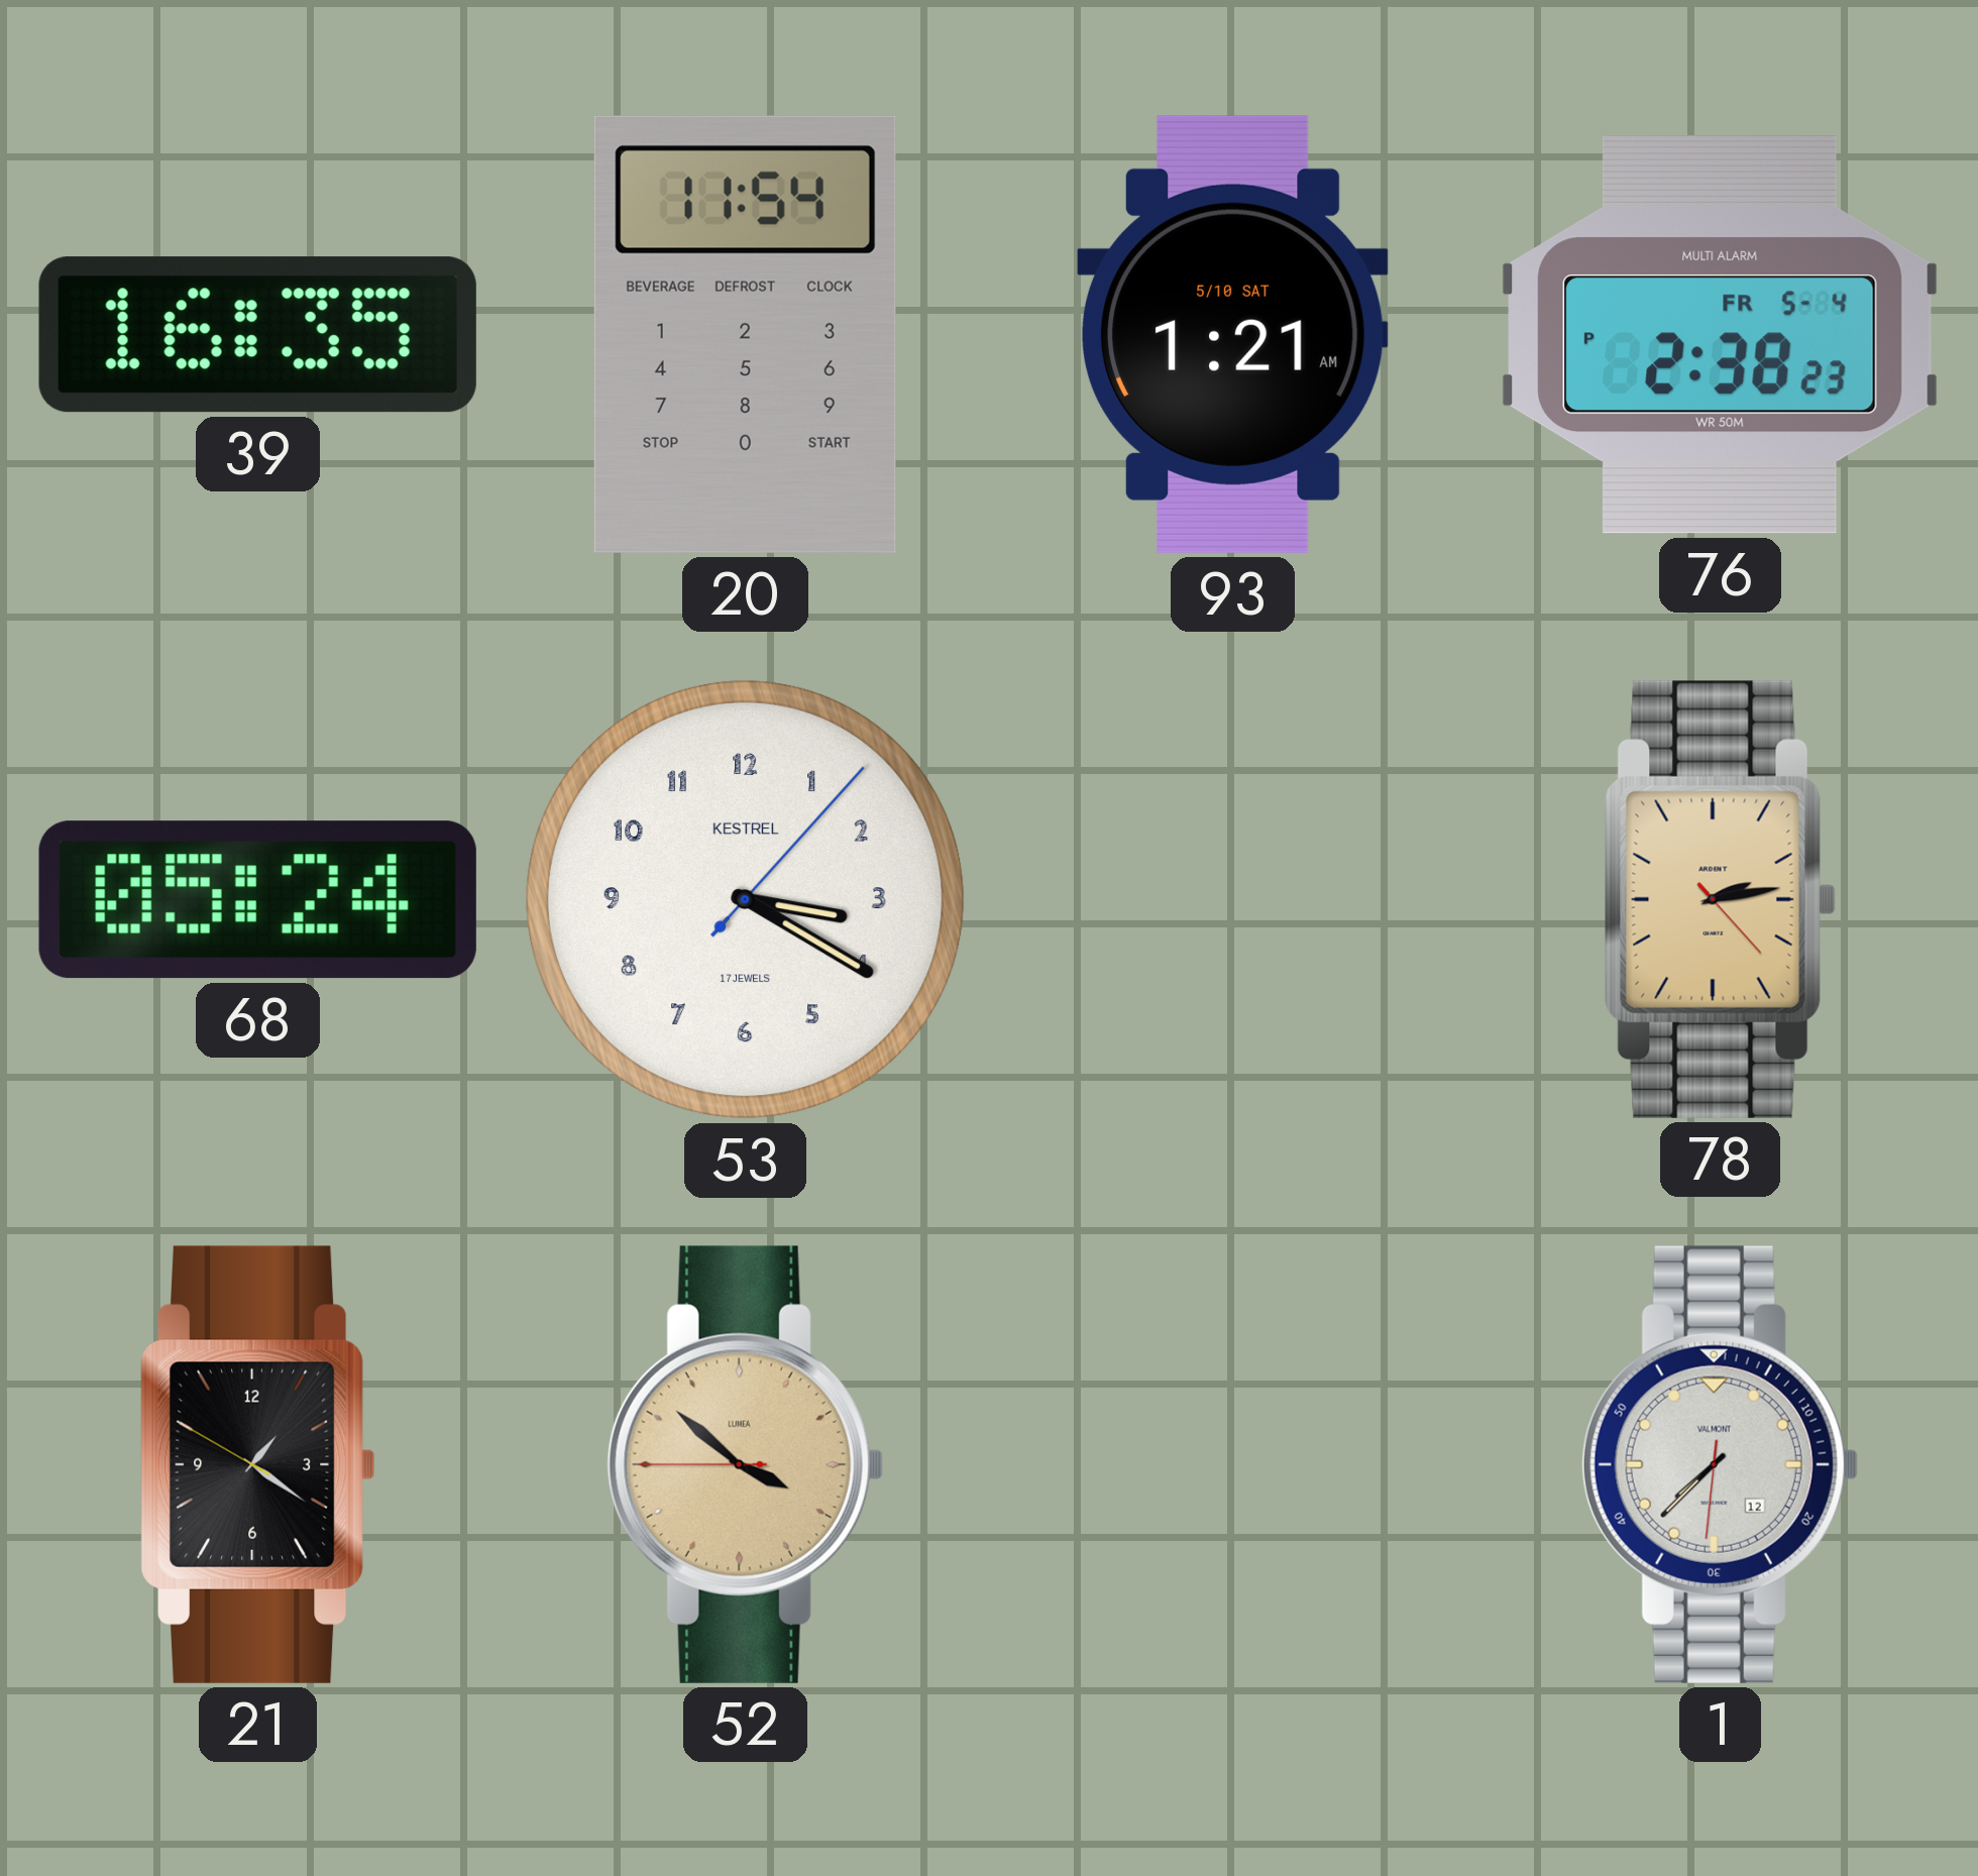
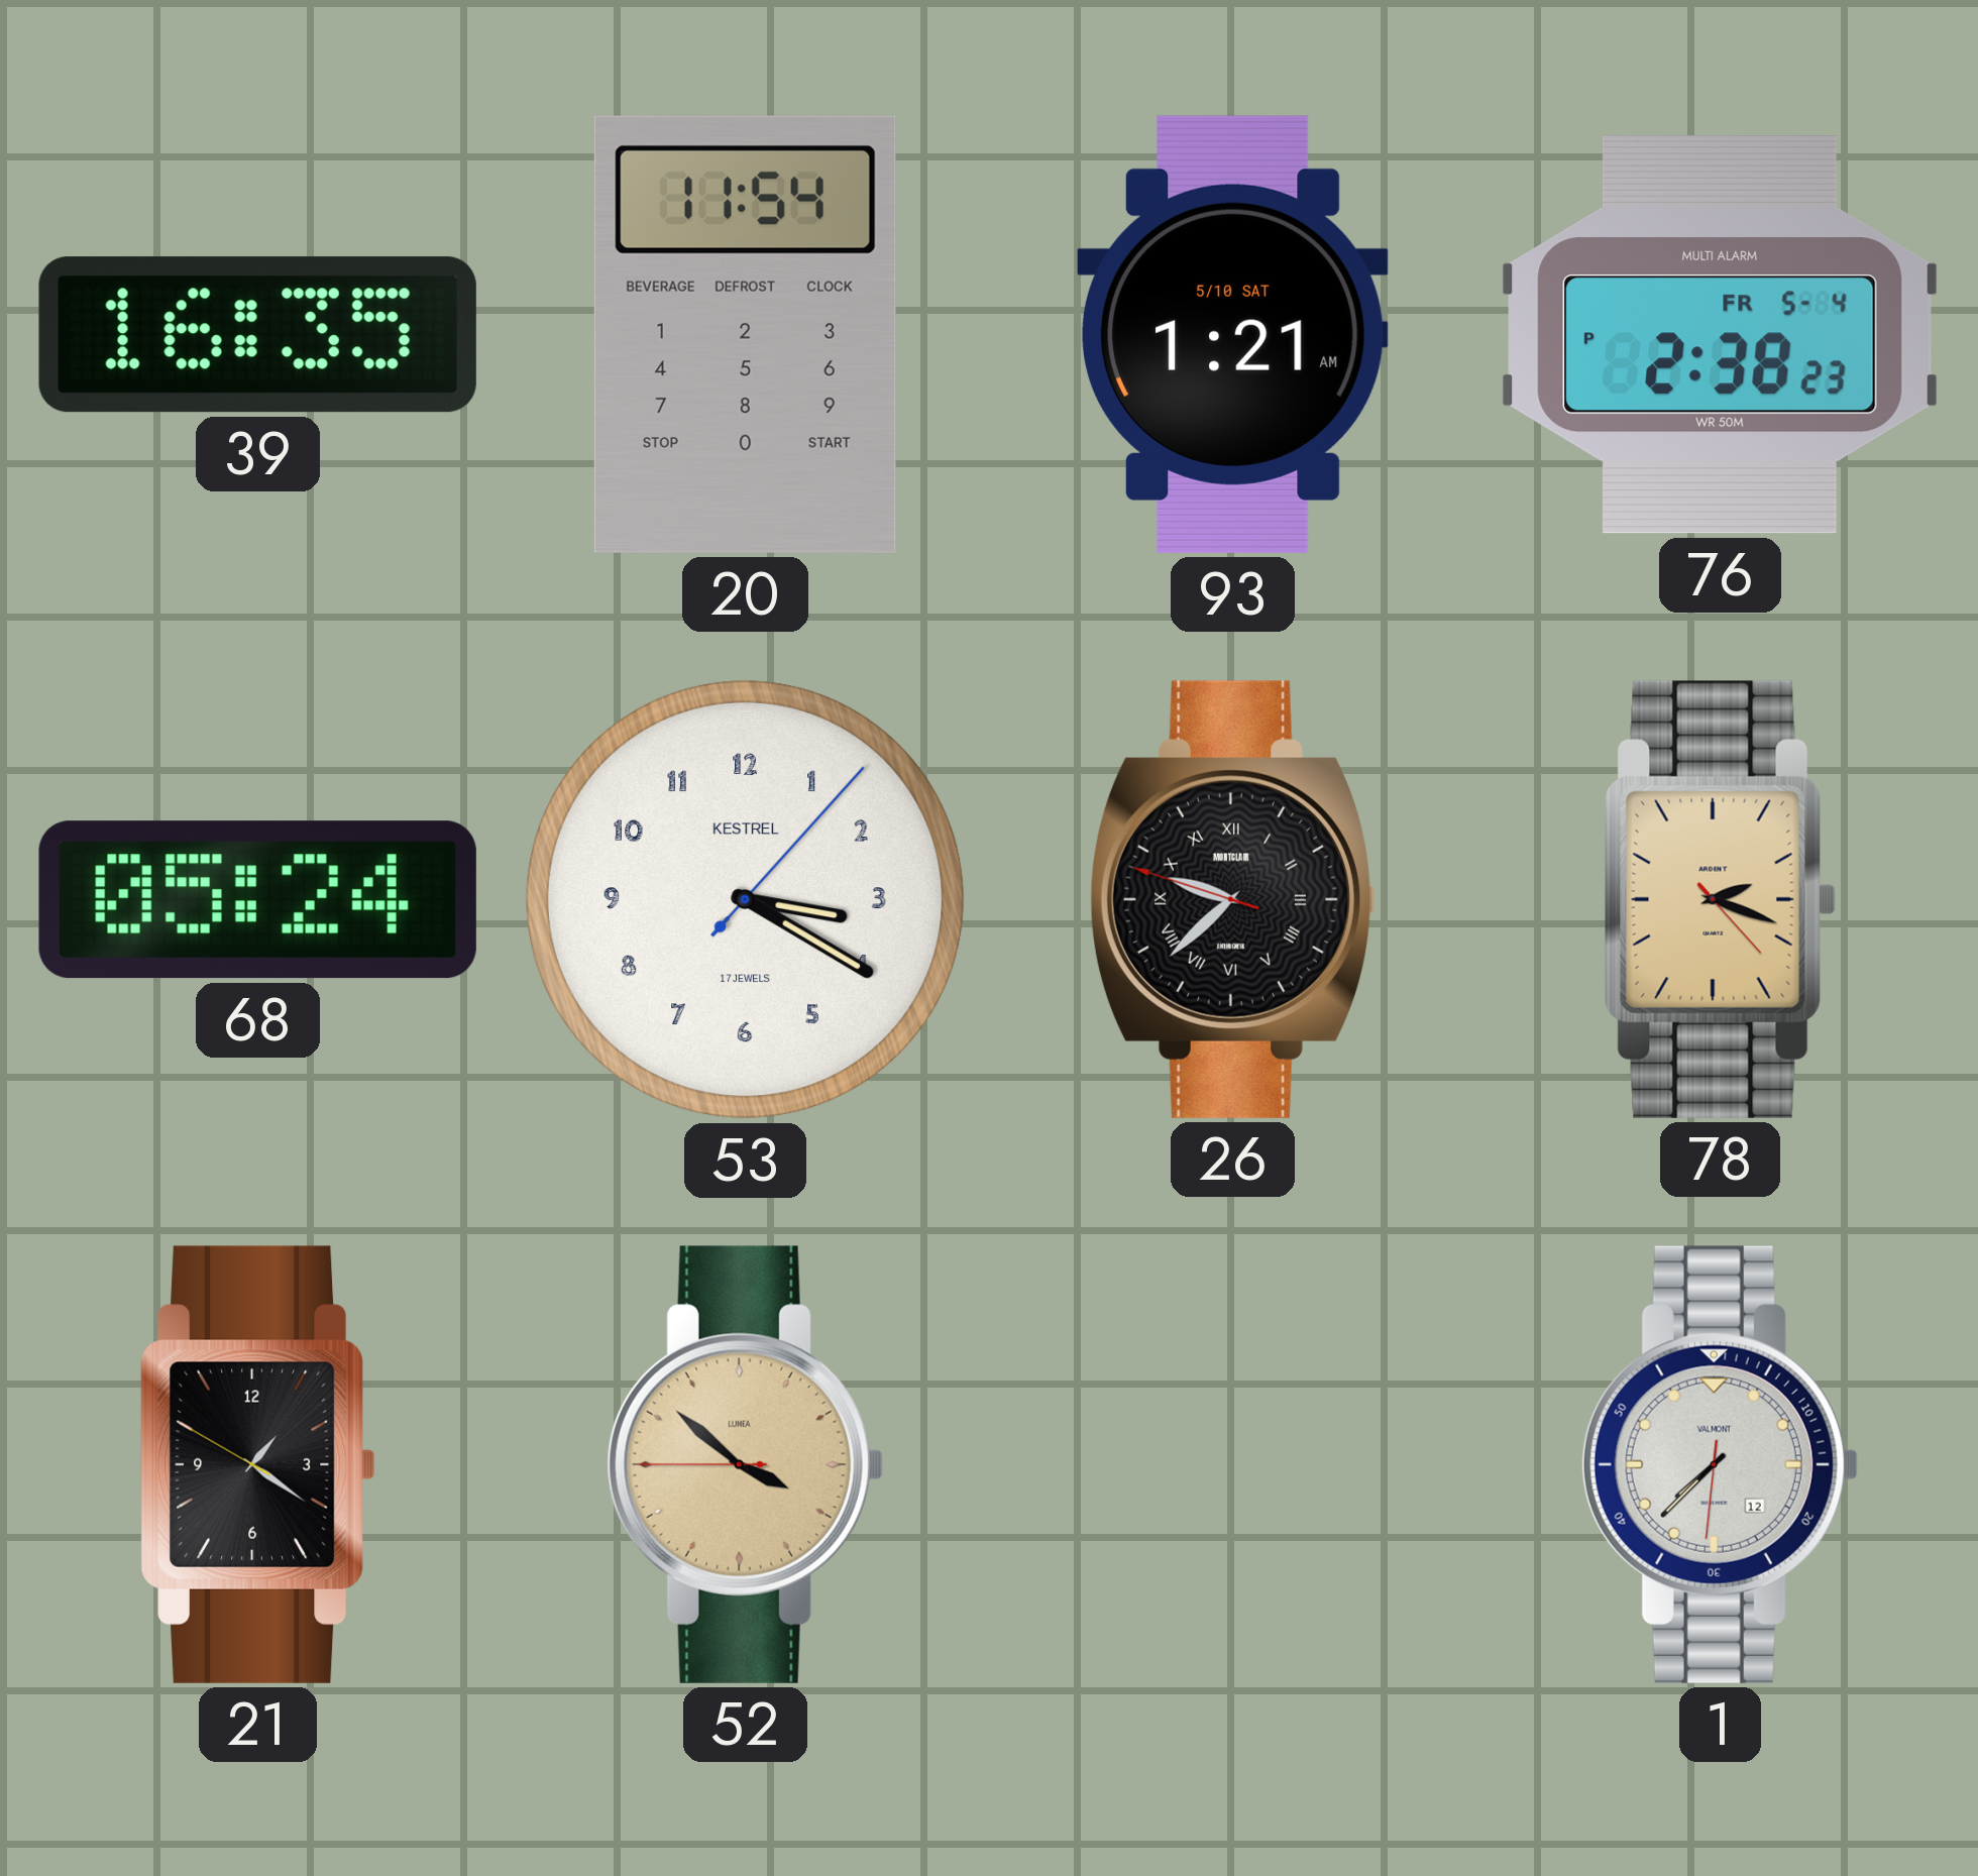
26: none -> 9:37
78: 2:13 -> 2:18
